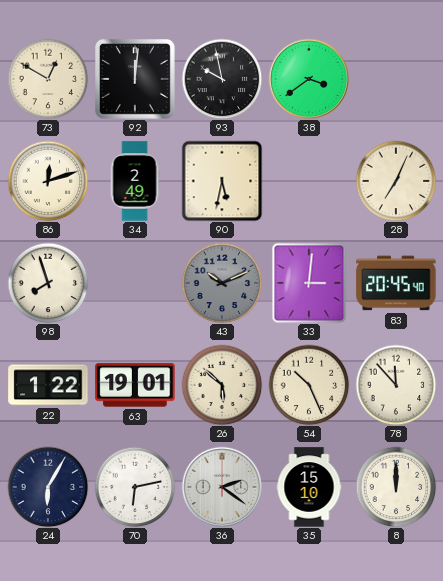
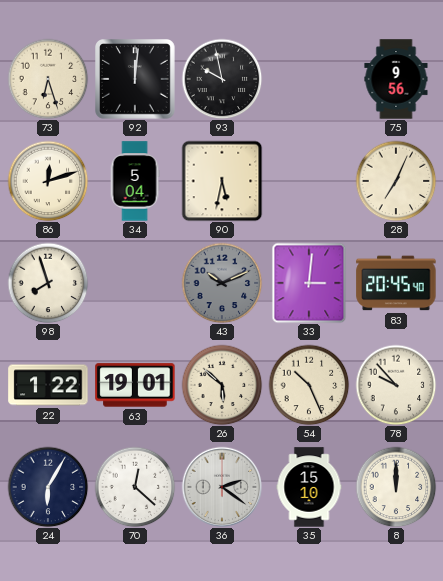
73: 12:50 -> 6:27
38: 3:39 -> none
75: none -> 9:56
34: 2:49 -> 5:04
78: 11:53 -> 9:53
70: 6:13 -> 12:22
